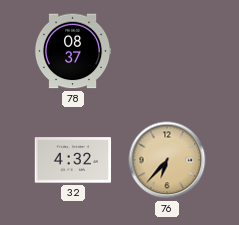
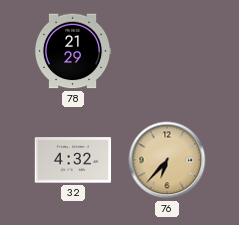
78: 08:37 -> 21:29
